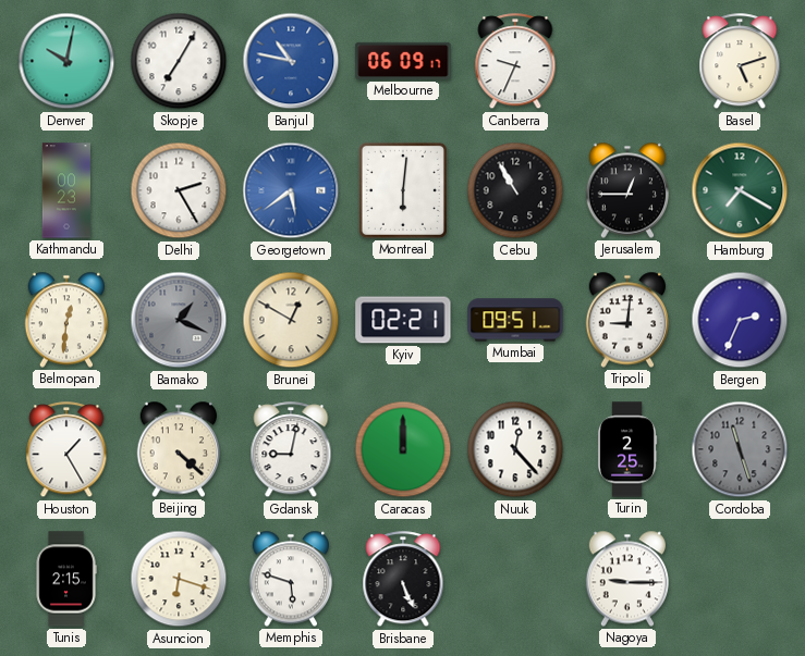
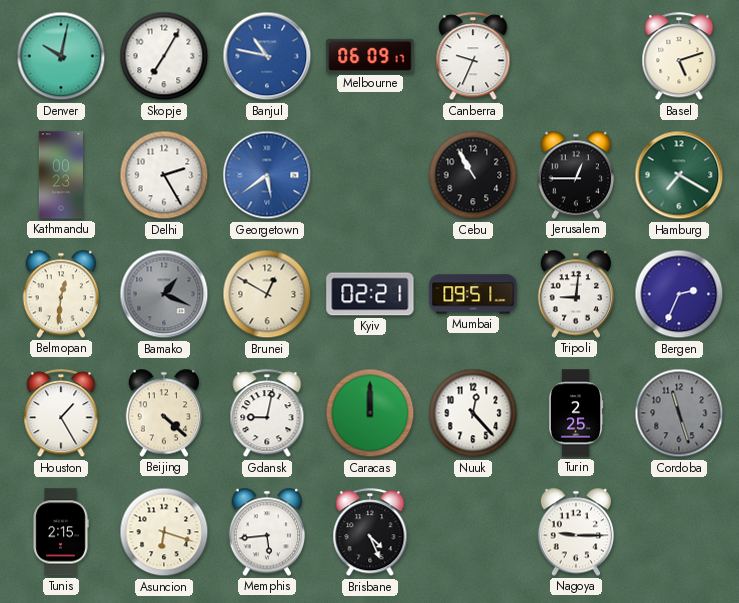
Montreal: 6:01 -> none
Memphis: 5:48 -> 5:44
Brisbane: 5:26 -> 4:26
